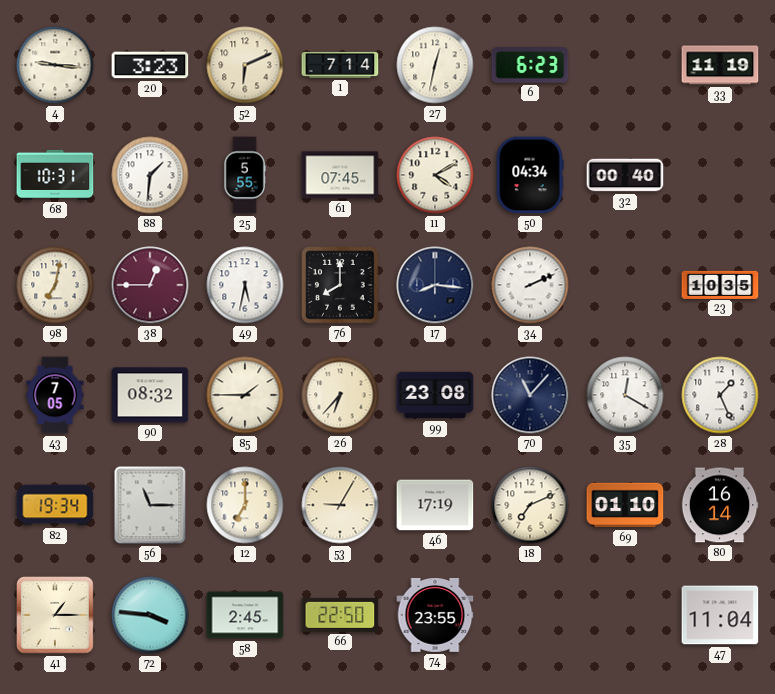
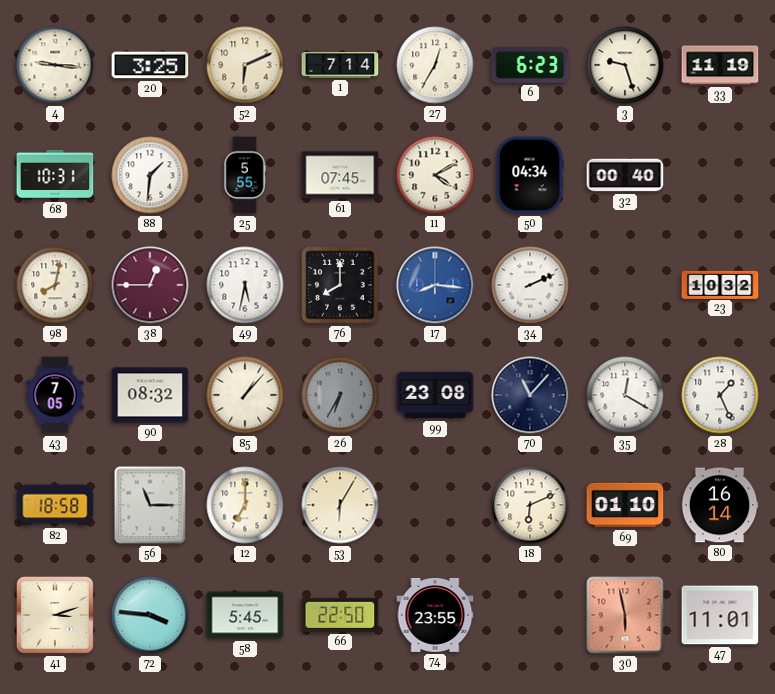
20: 3:23 -> 3:25
27: 12:32 -> 12:35
3: none -> 9:27
98: 7:02 -> 8:02
17 dial: navy -> blue
23: 10:35 -> 10:32
85: 1:45 -> 1:07
26: 6:37 -> 6:35
26 dial: cream -> grey
82: 19:34 -> 18:58
53: 9:05 -> 6:05
46: 17:19 -> none
18: 7:11 -> 6:11
41: 1:15 -> 3:12
58: 2:45 -> 5:45
30: none -> 5:58
47: 11:04 -> 11:01
